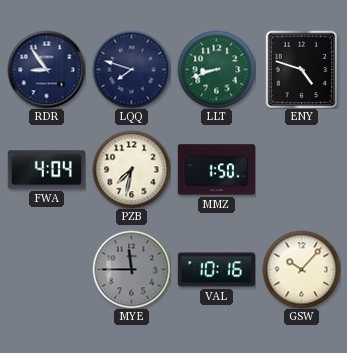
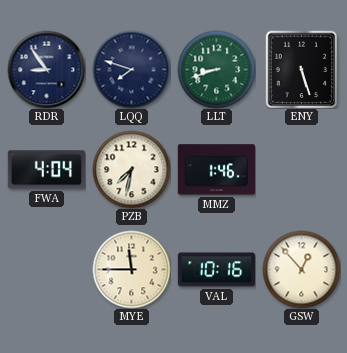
ENY: 4:48 -> 5:27
MMZ: 1:50 -> 1:46
MYE dial: grey -> cream
GSW: 10:07 -> 12:53
